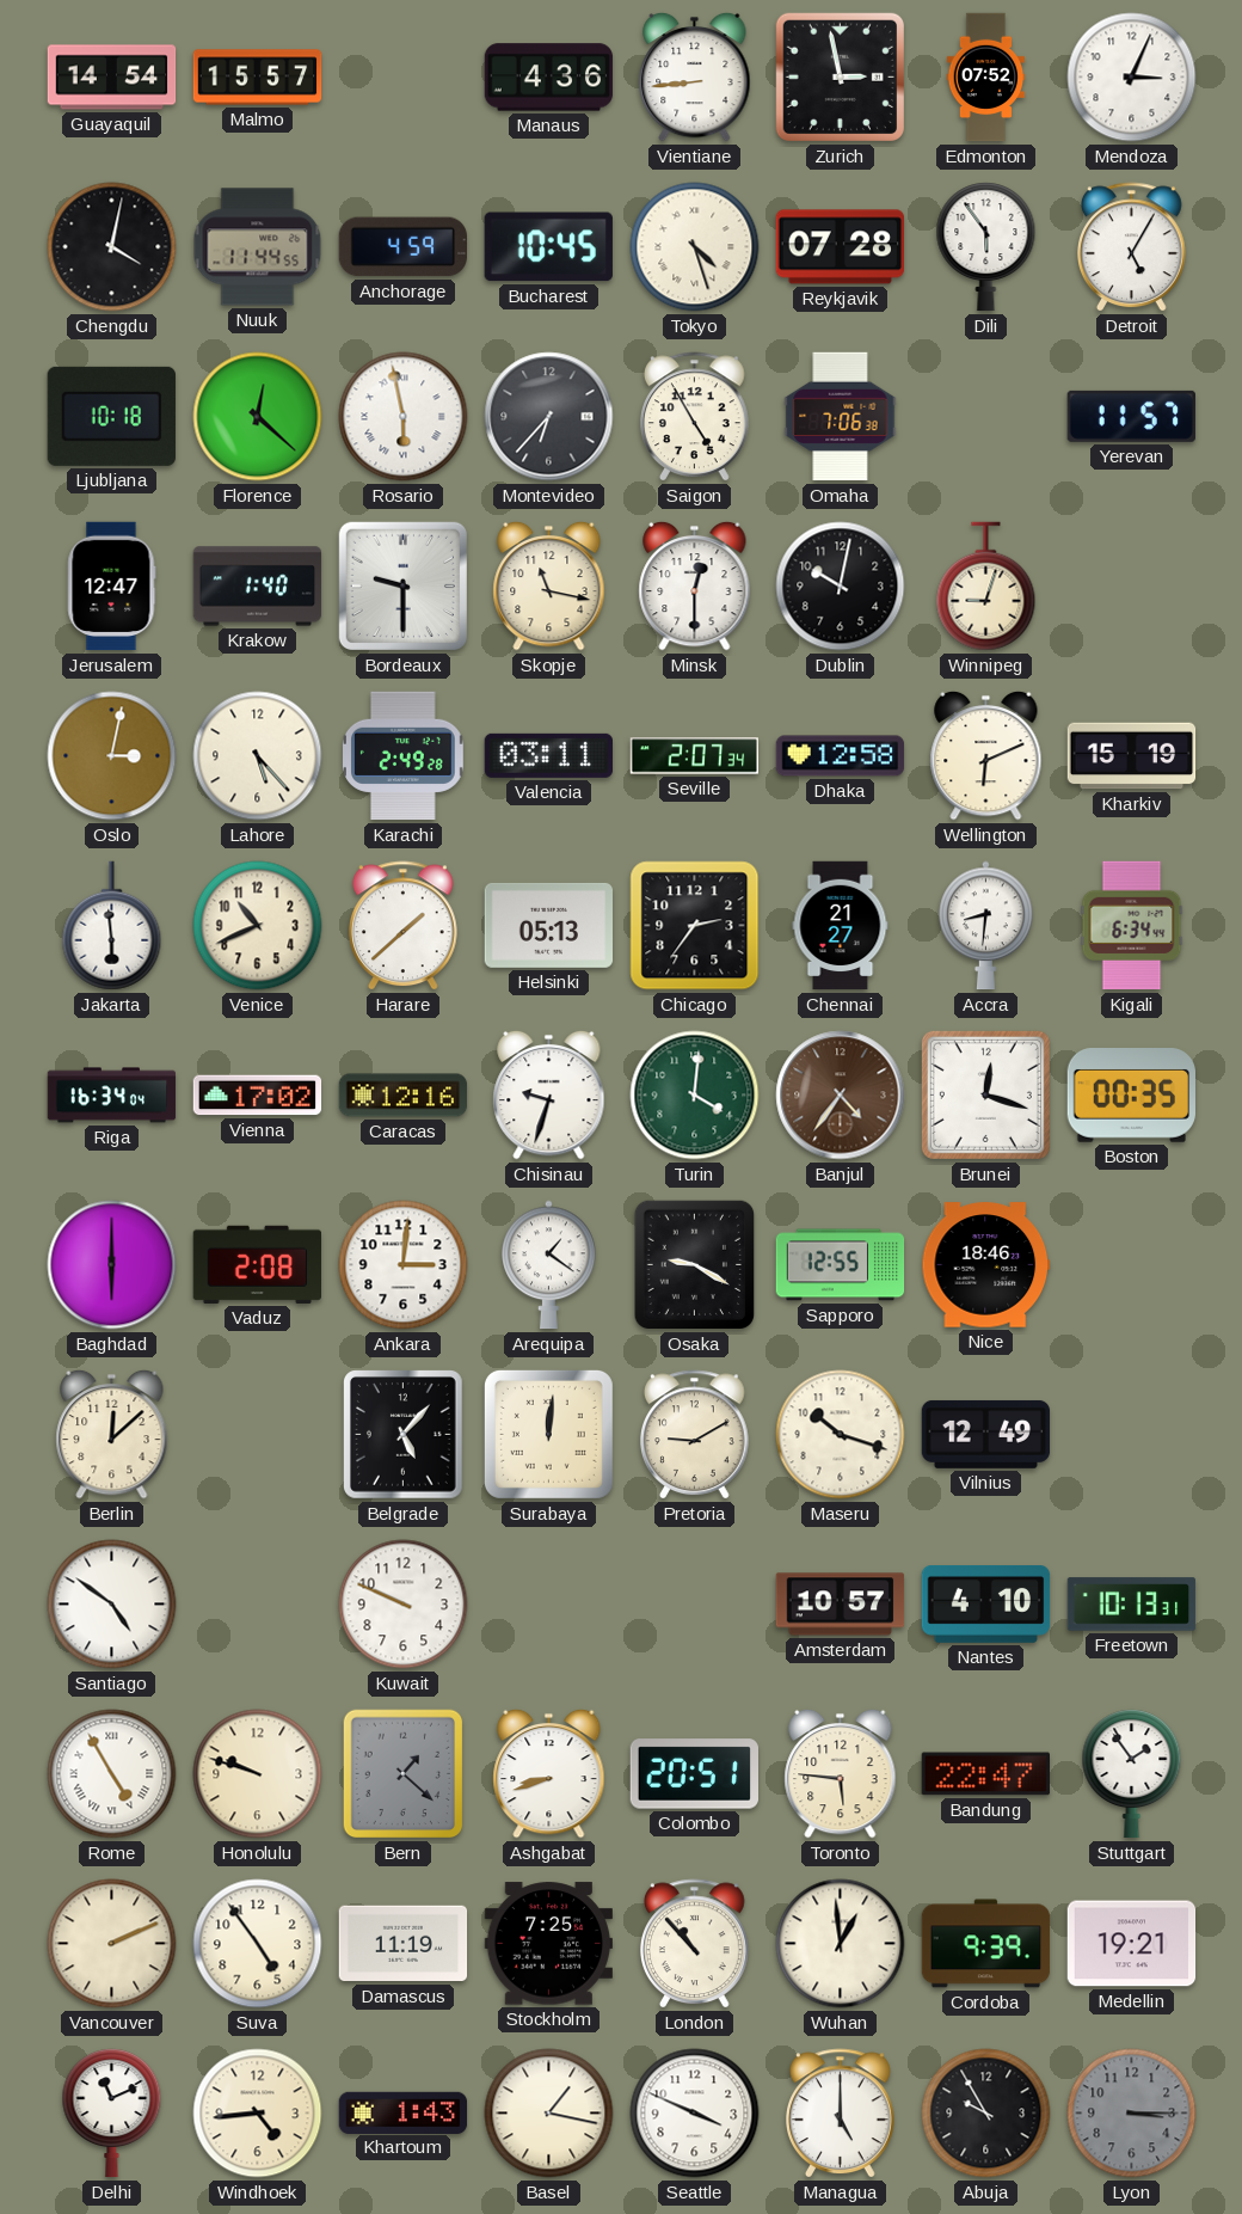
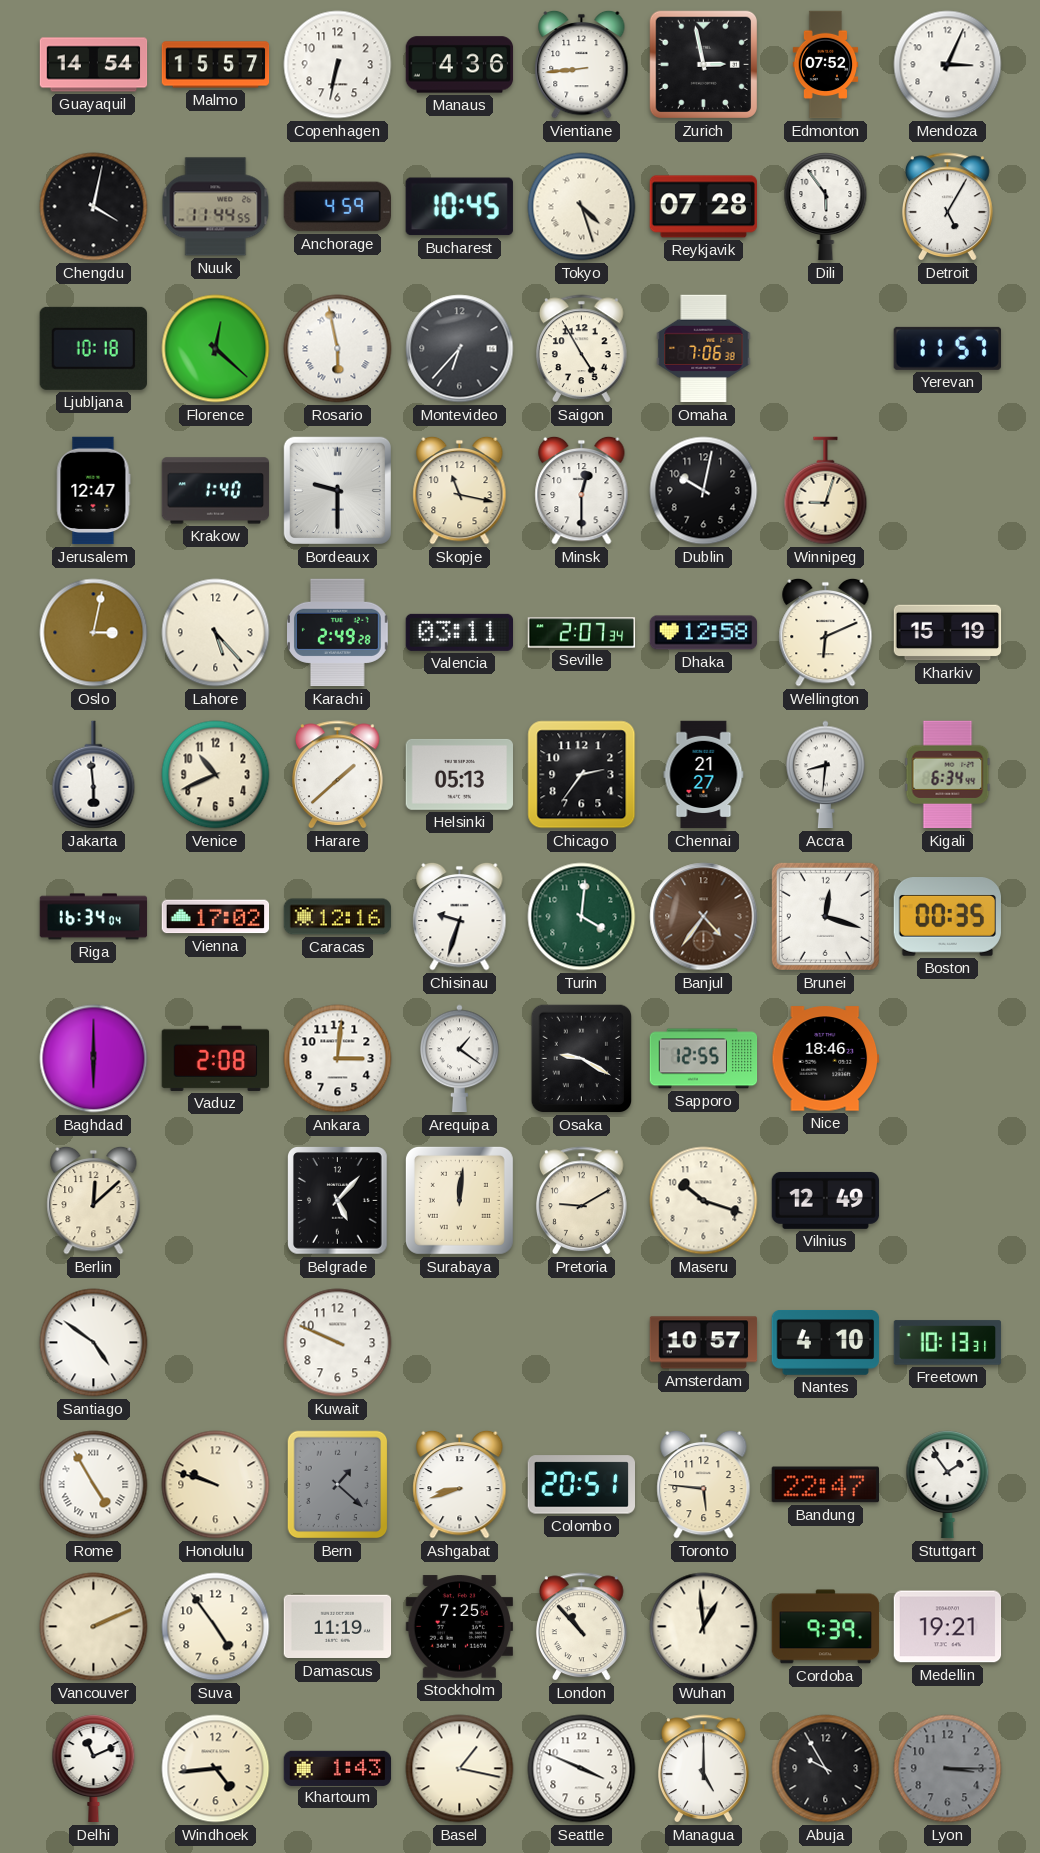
Copenhagen: none -> 6:32
